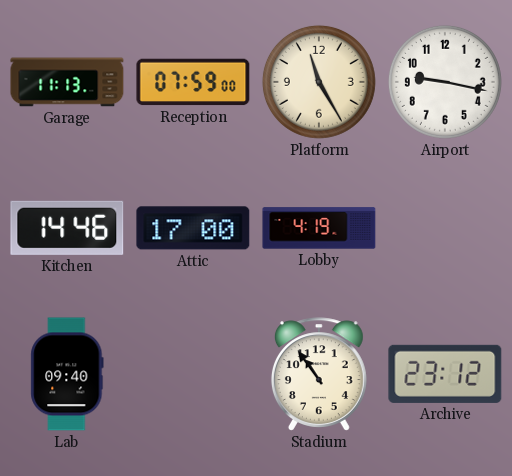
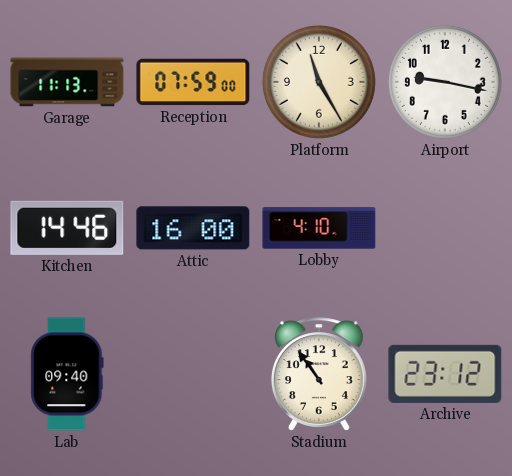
Attic: 17:00 -> 16:00
Lobby: 4:19 -> 4:10
